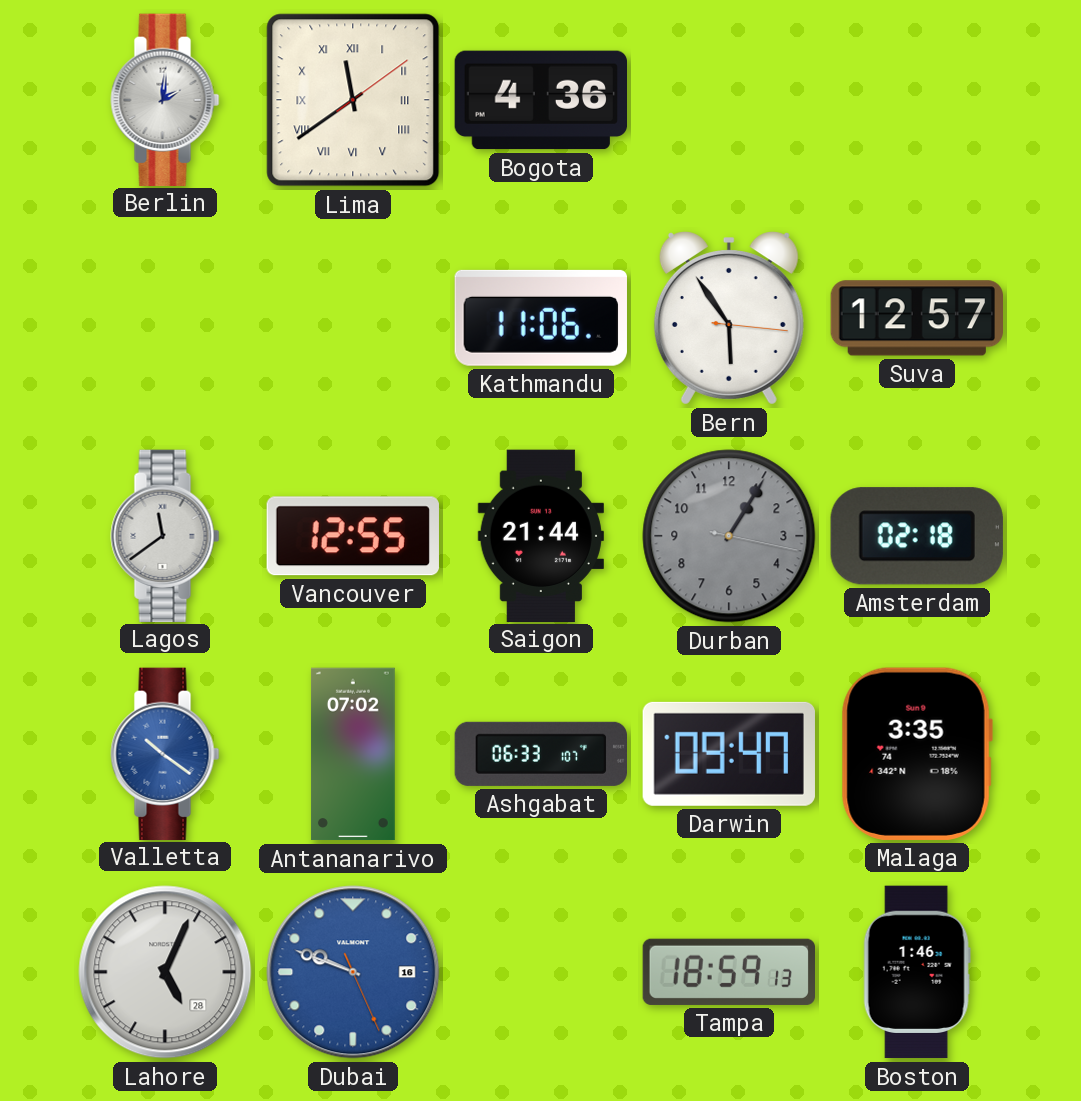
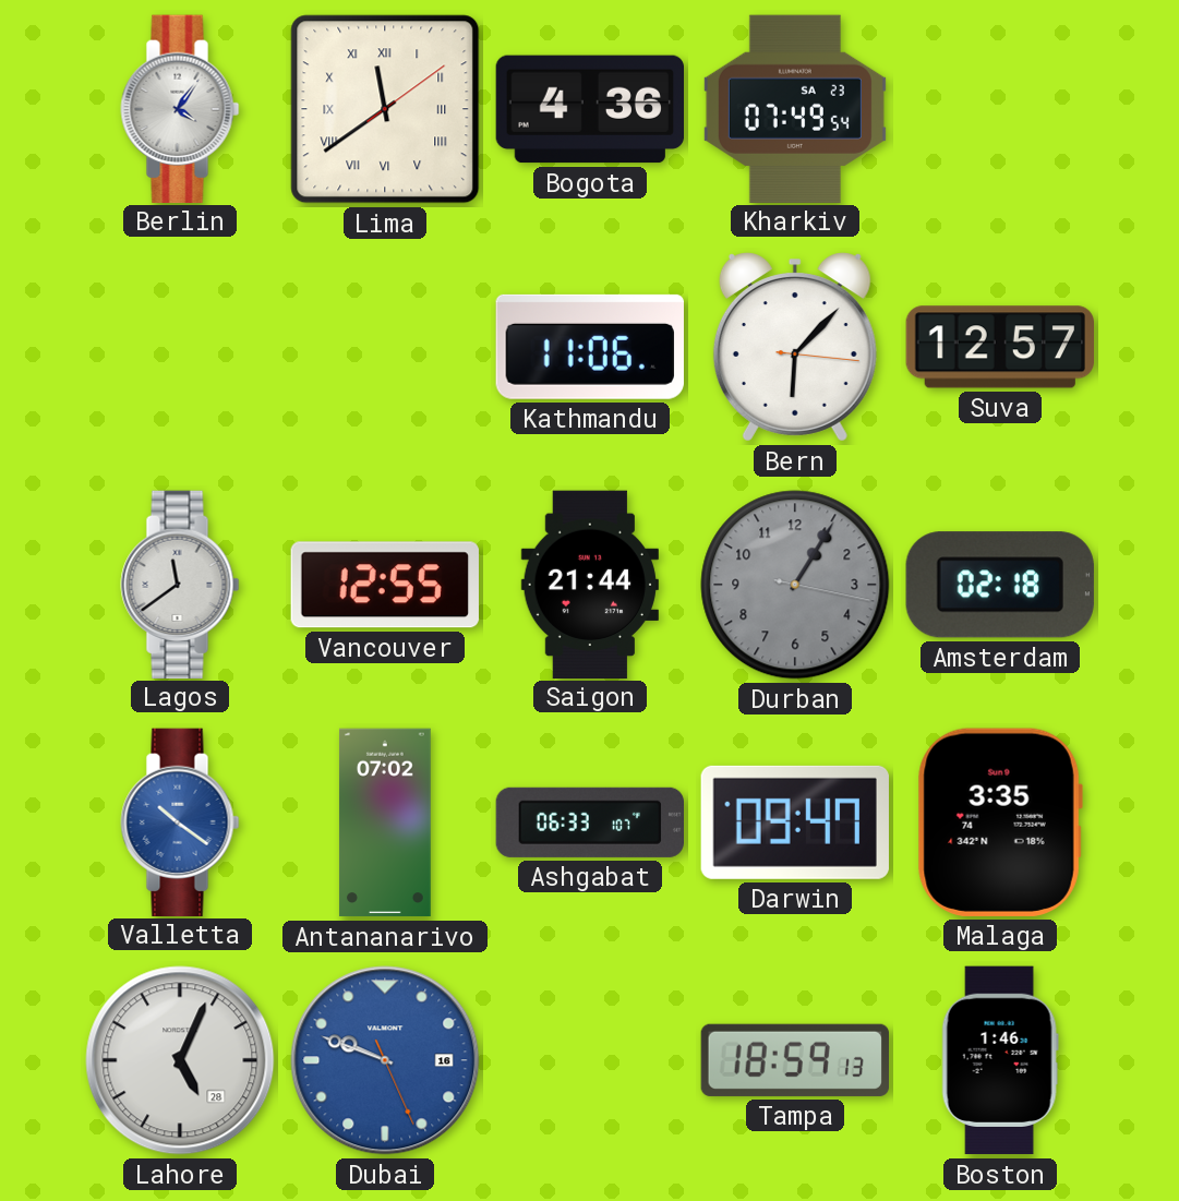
Berlin: 2:01 -> 4:06
Kharkiv: none -> 07:49
Bern: 5:54 -> 6:07
